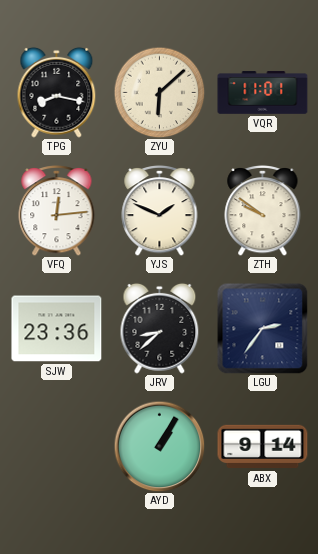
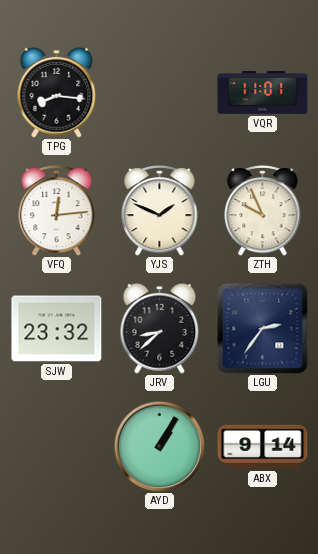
TPG: 8:17 -> 8:16
ZYU: 6:08 -> none
ZTH: 9:51 -> 9:56
SJW: 23:36 -> 23:32
